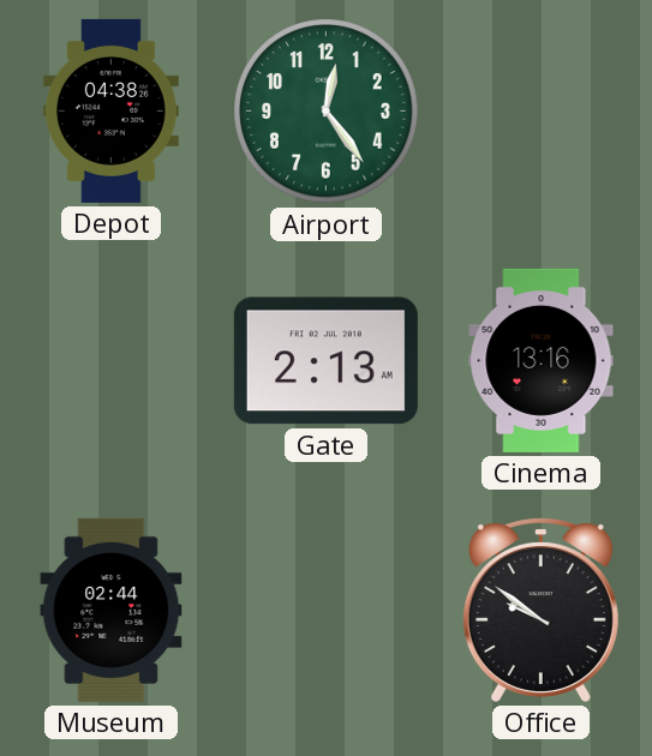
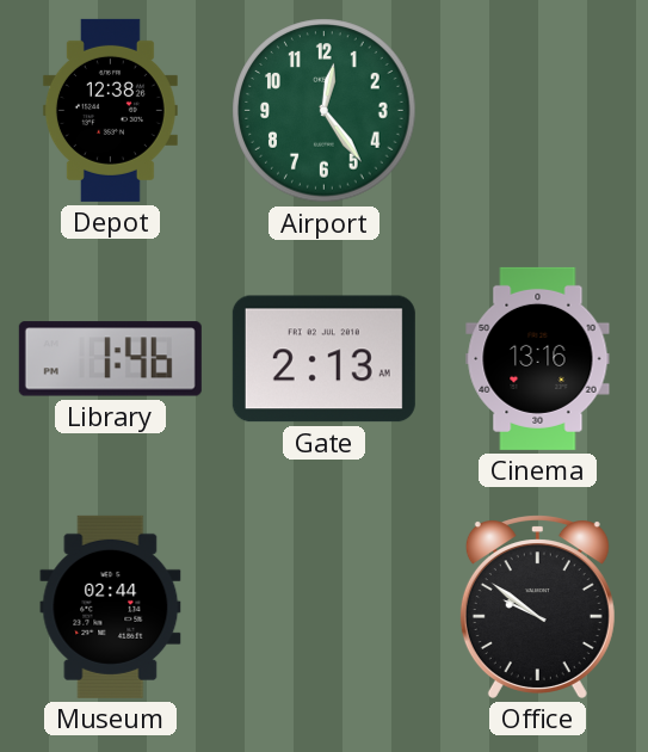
Depot: 04:38 -> 12:38
Library: none -> 1:46
